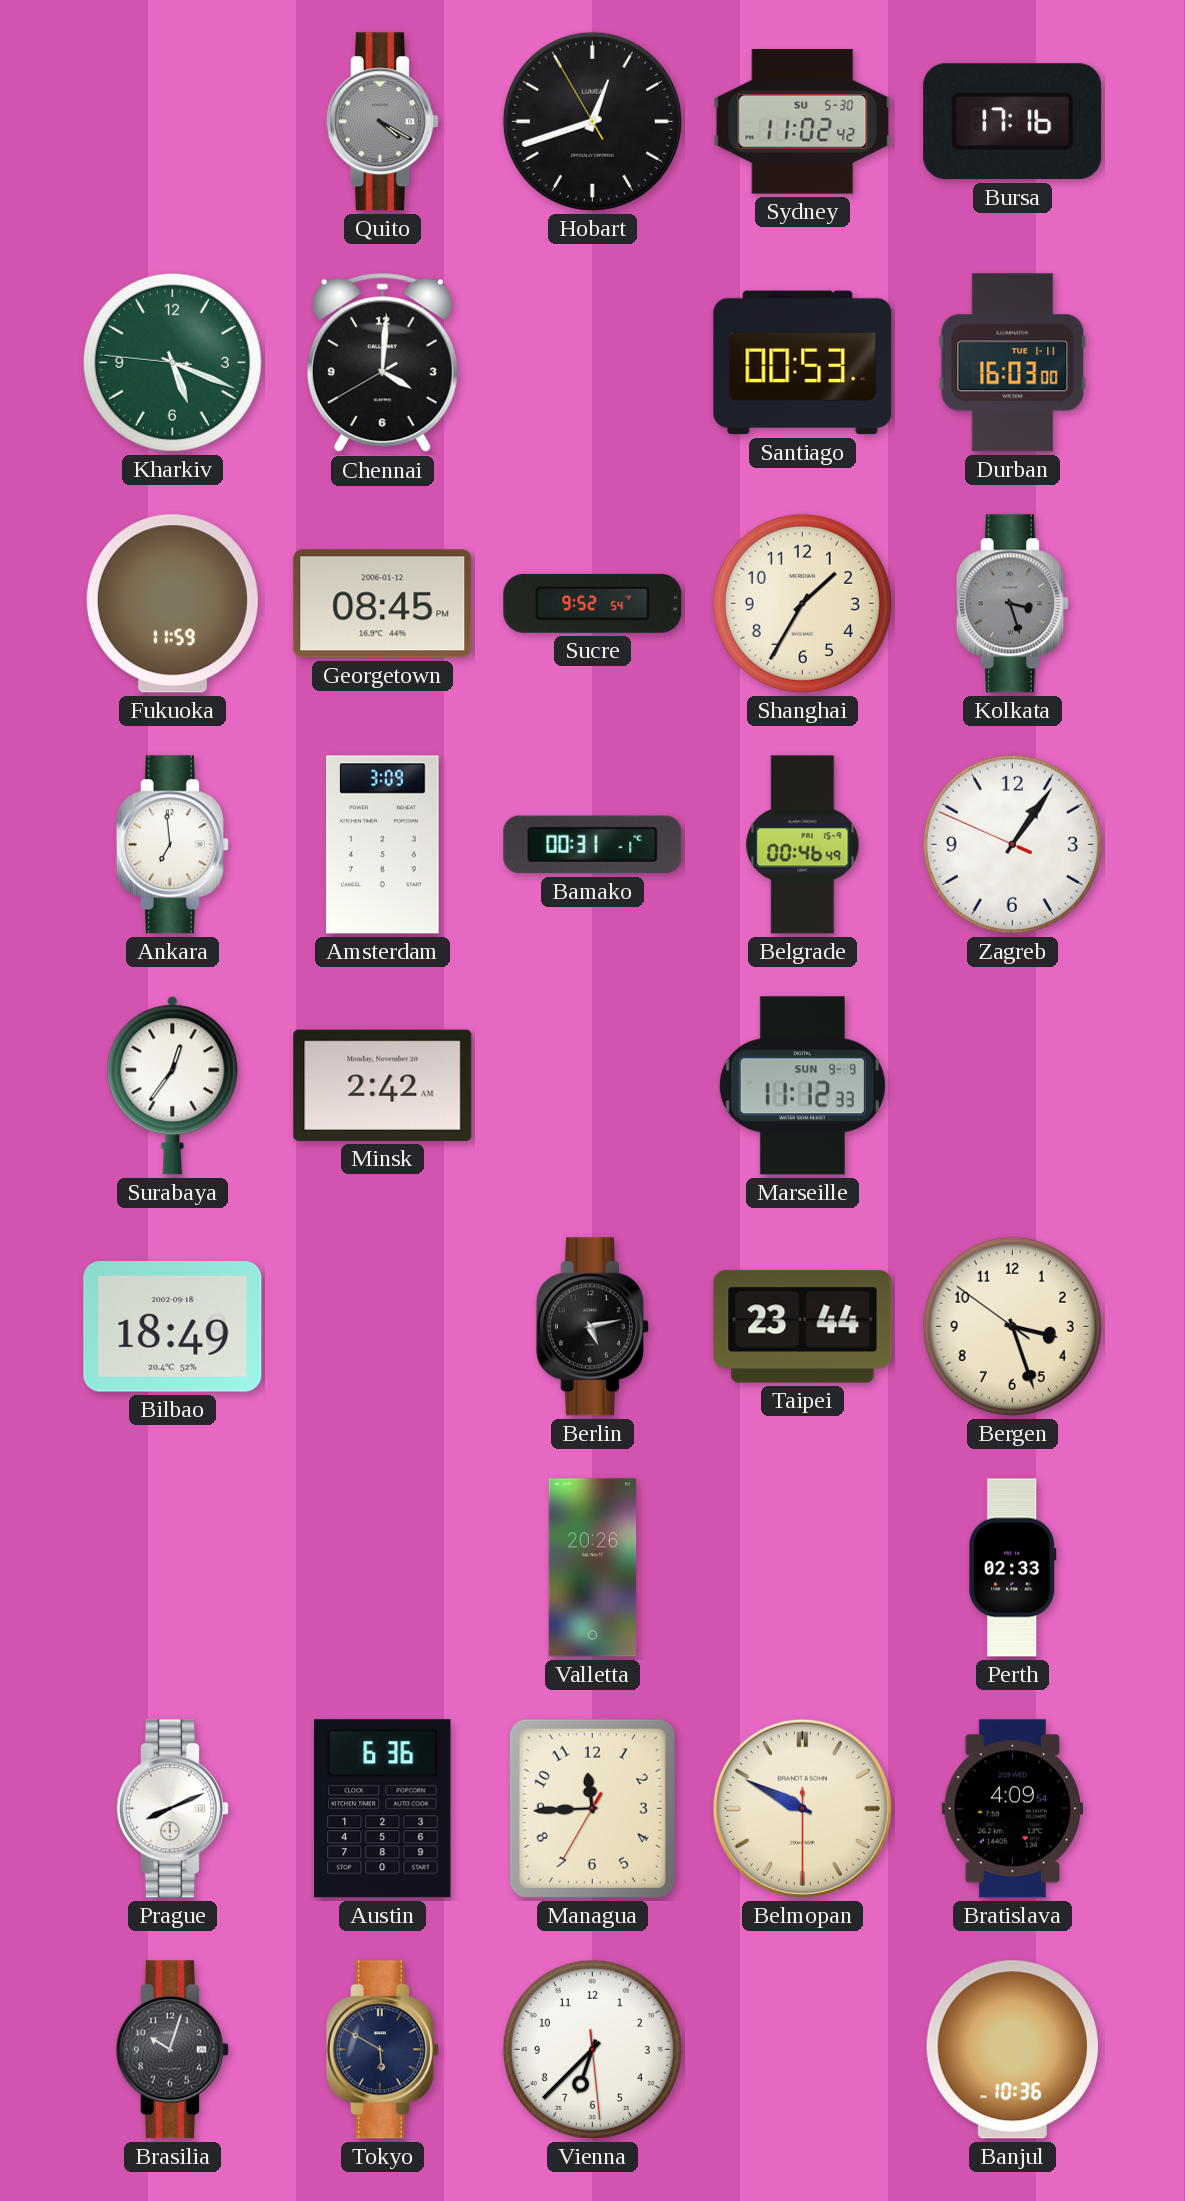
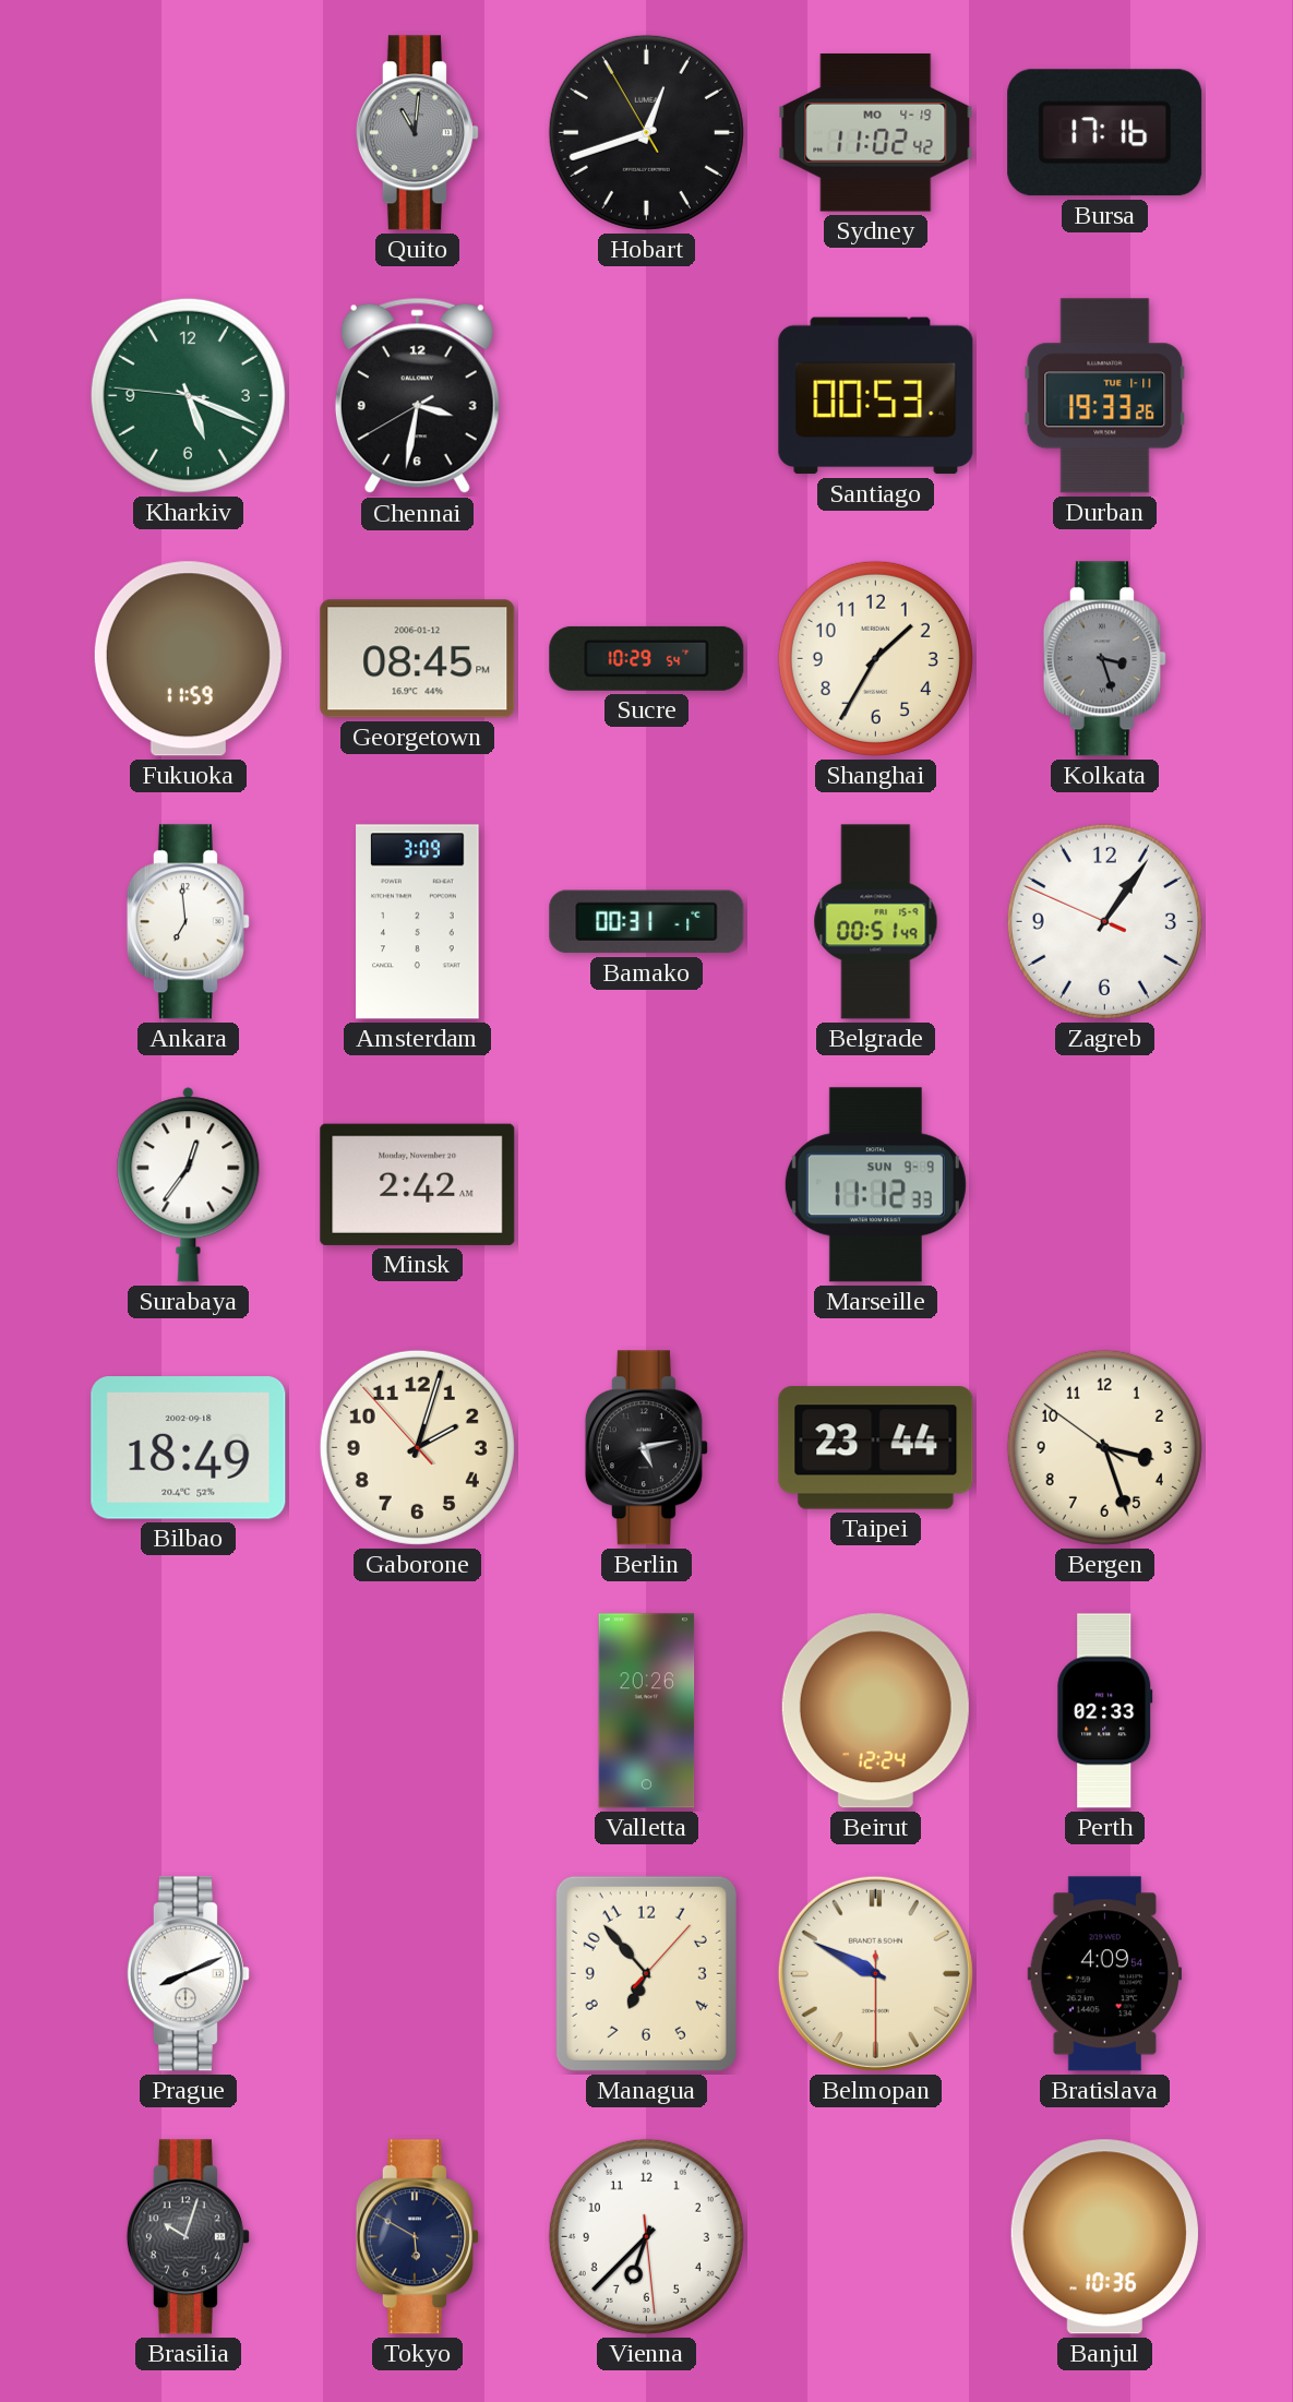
Quito: 4:20 -> 11:01
Sydney date: SU 5-30 -> MO 4-19
Chennai: 4:00 -> 3:31
Durban: 16:03 -> 19:33
Sucre: 9:52 -> 10:29
Belgrade: 00:46 -> 00:51
Gaborone: none -> 2:02
Beirut: none -> 12:24
Austin: 6:36 -> none
Managua: 11:44 -> 6:53
